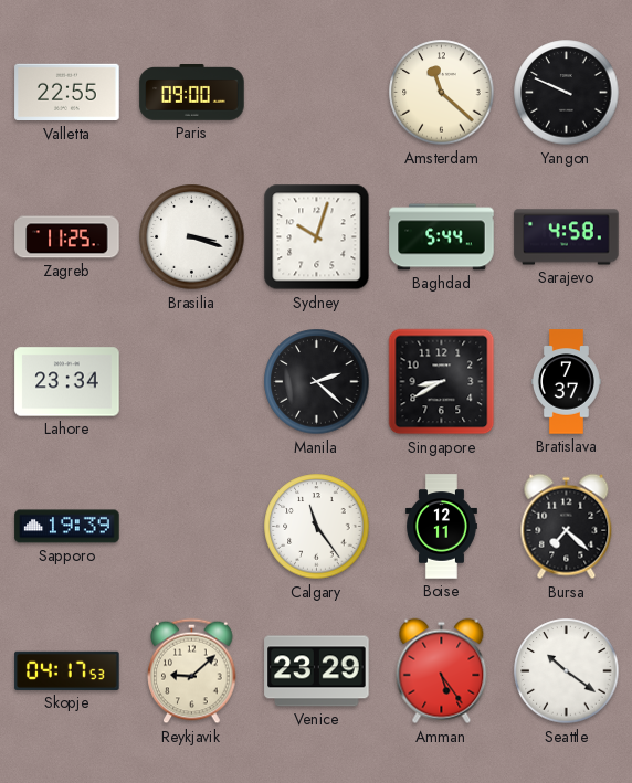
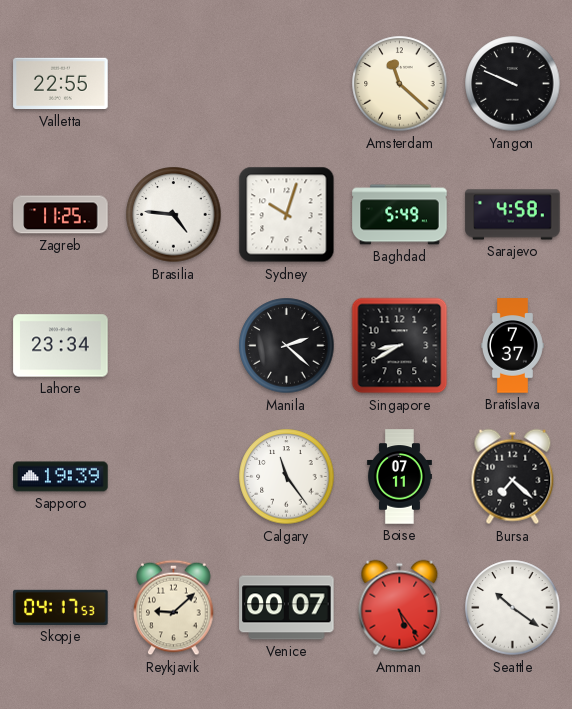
Paris: 09:00 -> none
Brasilia: 3:18 -> 4:46
Baghdad: 5:44 -> 5:49
Boise: 12:11 -> 07:11
Venice: 23:29 -> 00:07
